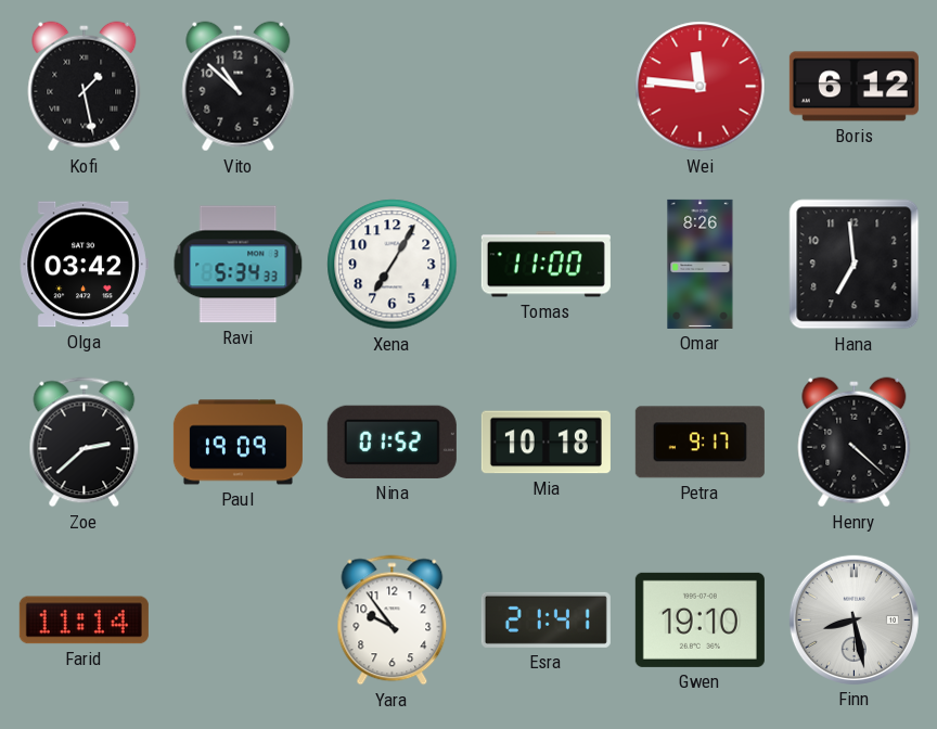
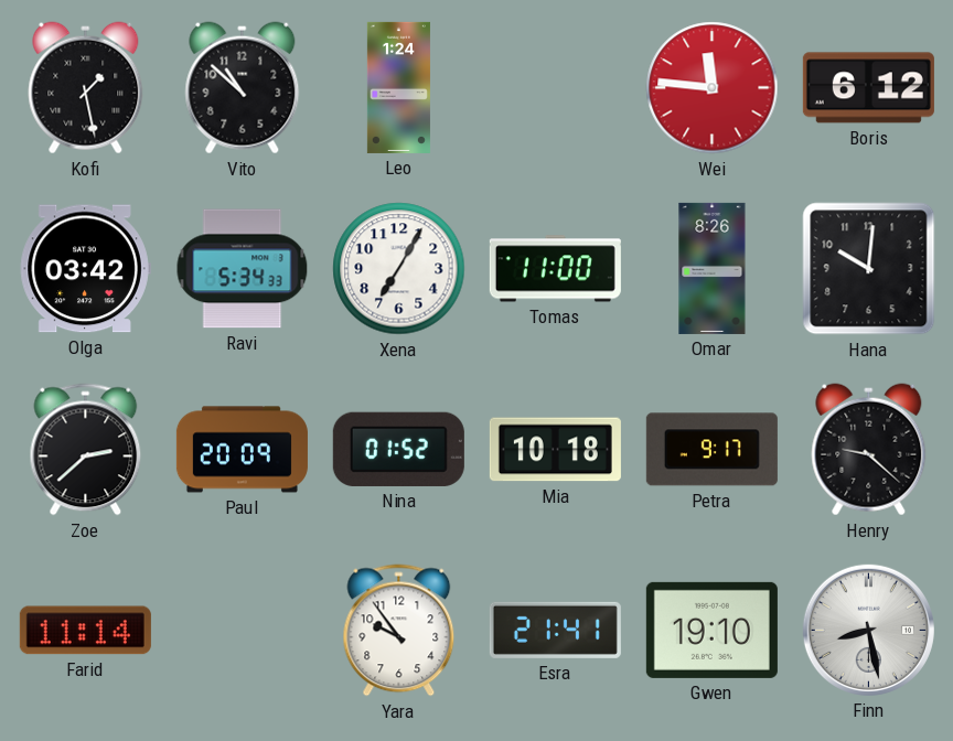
Leo: none -> 1:24
Hana: 6:59 -> 10:01
Paul: 19:09 -> 20:09
Henry: 4:22 -> 9:22
